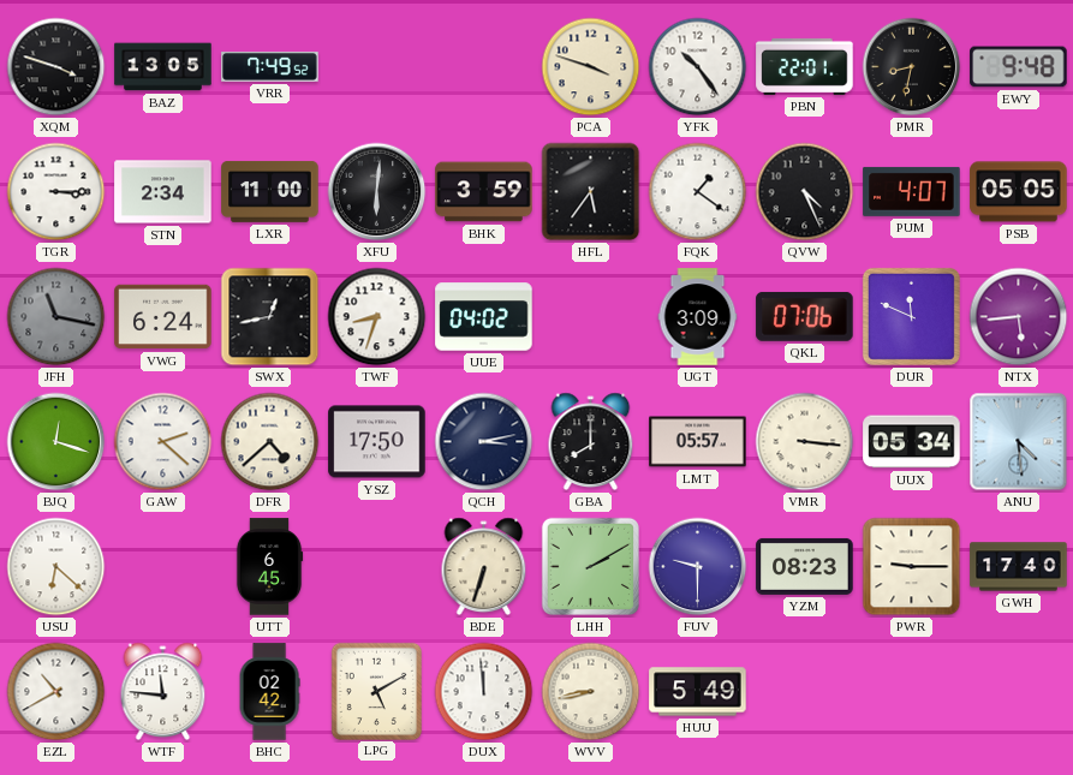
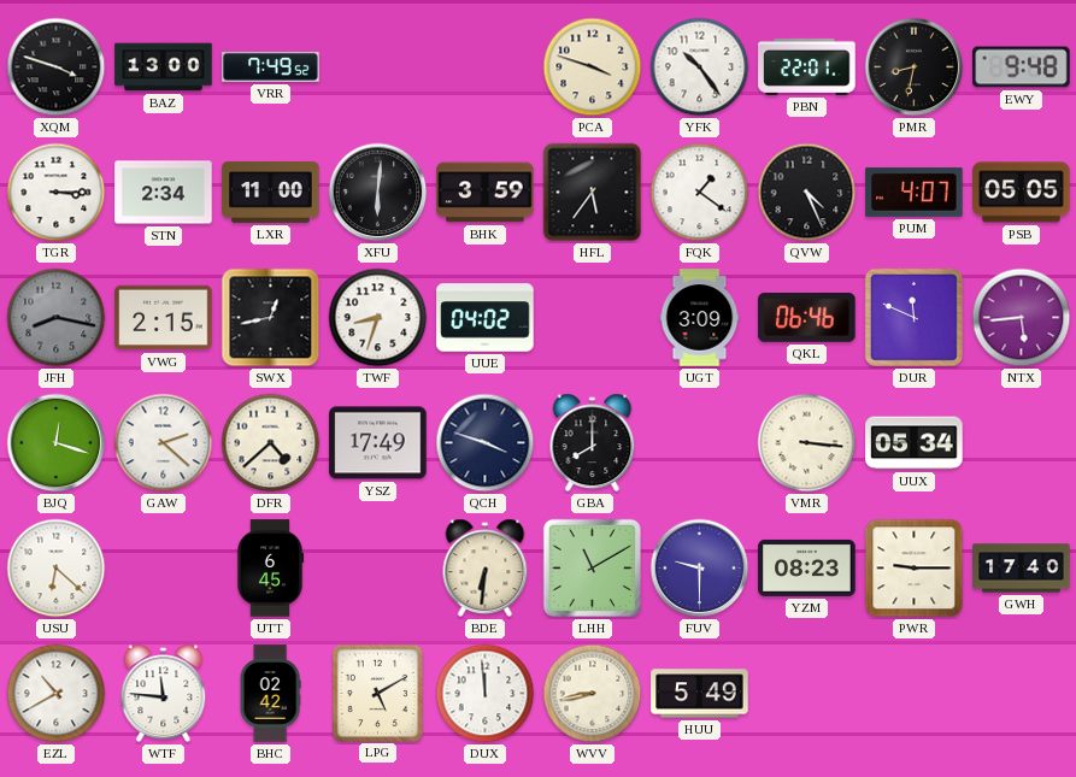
BAZ: 13:05 -> 13:00
JFH: 11:17 -> 8:17
VWG: 6:24 -> 2:15
QKL: 07:06 -> 06:46
YSZ: 17:50 -> 17:49
QCH: 3:13 -> 3:48
LMT: 05:57 -> none
ANU: 4:29 -> none
BDE: 6:33 -> 6:31
LHH: 2:10 -> 11:10
